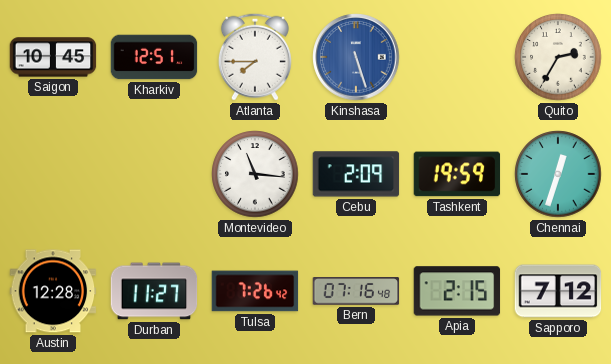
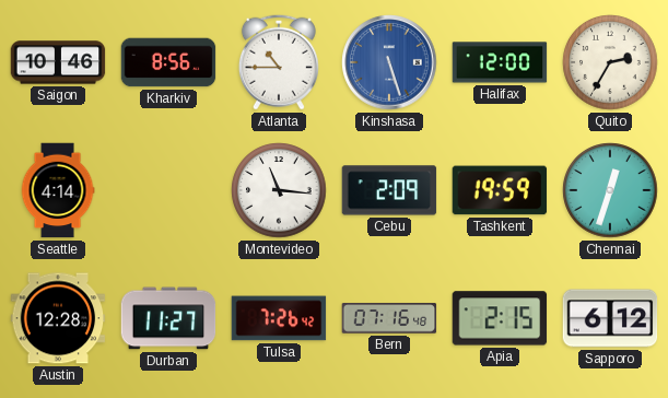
Saigon: 10:45 -> 10:46
Kharkiv: 12:51 -> 8:56
Atlanta: 7:45 -> 10:45
Halifax: none -> 12:00
Seattle: none -> 4:14
Sapporo: 7:12 -> 6:12
